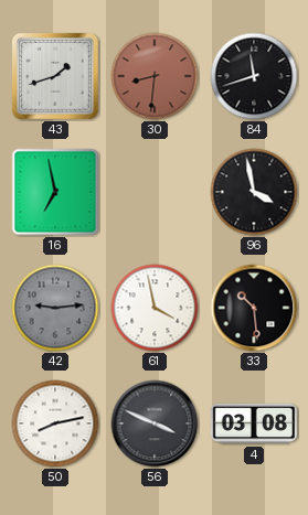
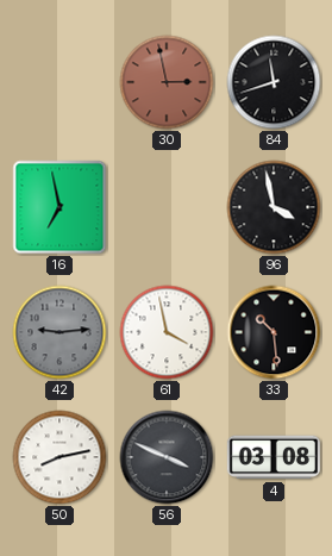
43: 1:42 -> none
30: 8:31 -> 2:58
